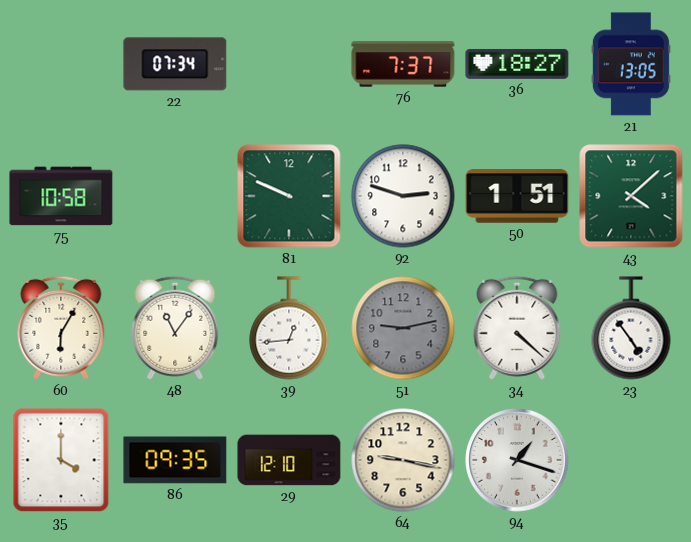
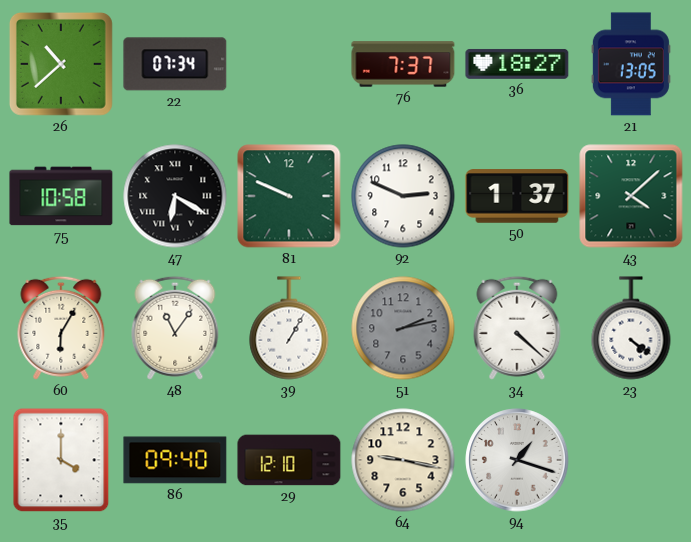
26: none -> 10:38
47: none -> 6:20
92: 2:48 -> 2:49
50: 1:51 -> 1:37
39: 12:44 -> 1:05
51: 9:13 -> 2:13
23: 4:54 -> 4:21
86: 09:35 -> 09:40
